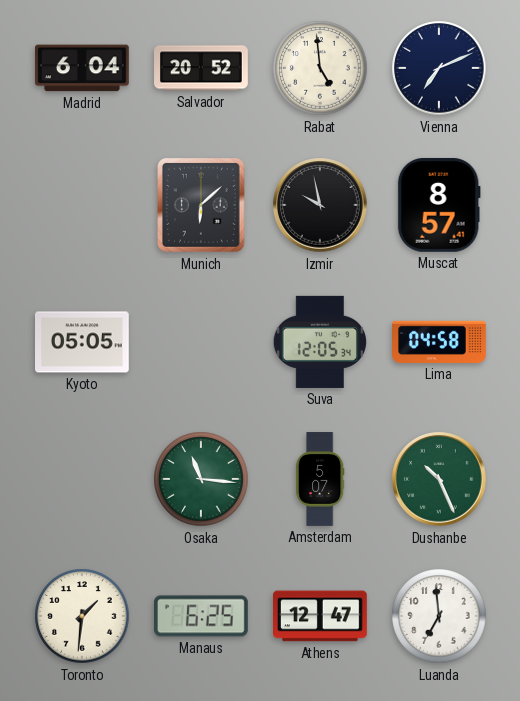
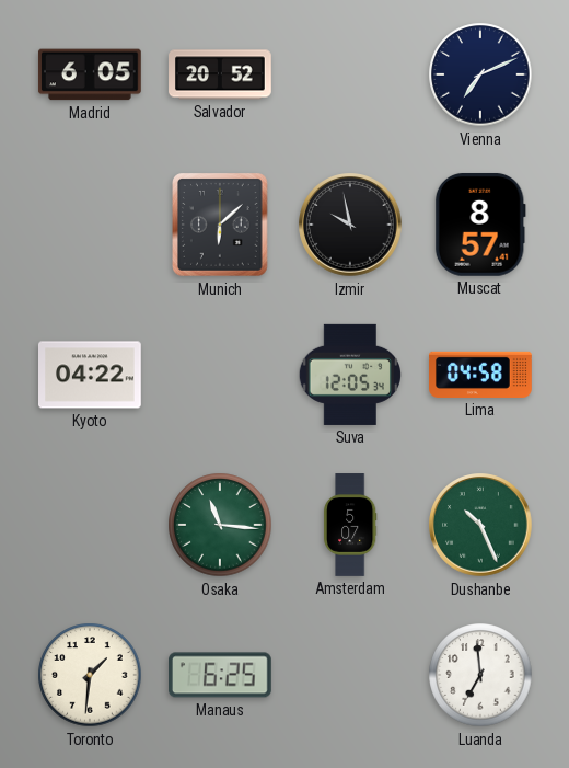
Madrid: 6:04 -> 6:05
Rabat: 4:59 -> none
Kyoto: 05:05 -> 04:22
Athens: 12:47 -> none
